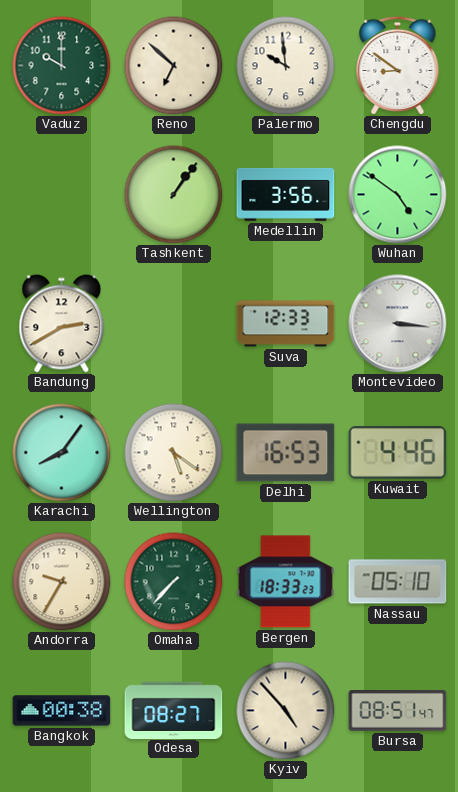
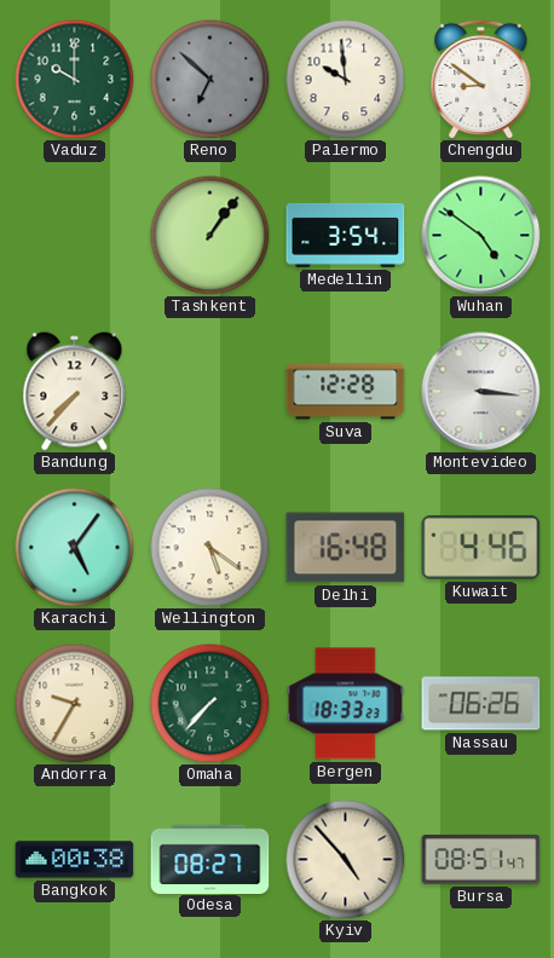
Reno dial: cream -> grey
Medellin: 3:56 -> 3:54
Bandung: 2:40 -> 7:37
Suva: 12:33 -> 12:28
Karachi: 8:06 -> 5:06
Delhi: 16:53 -> 16:48
Nassau: 05:10 -> 06:26
